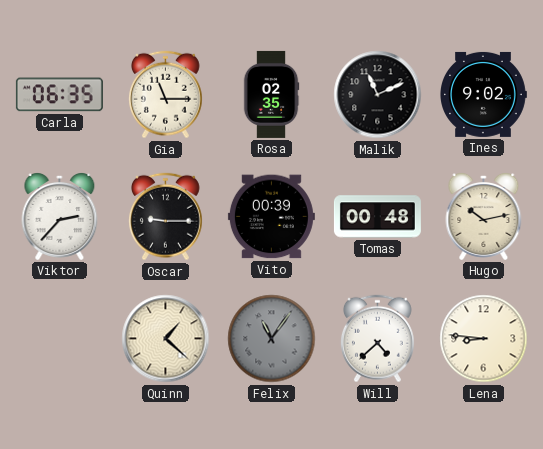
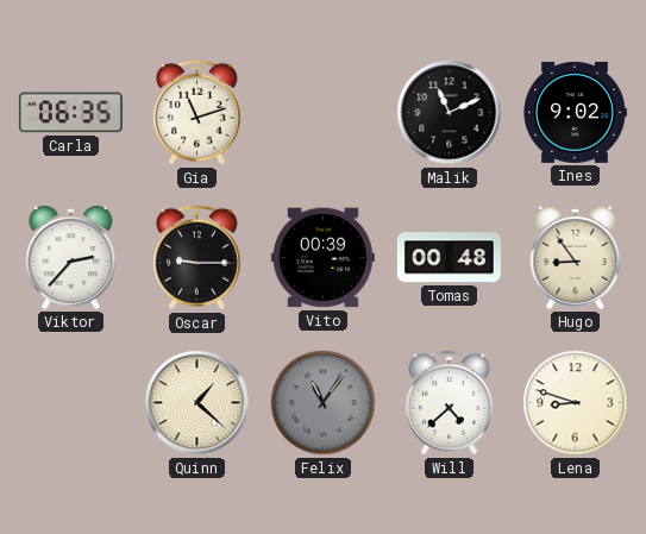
Gia: 11:15 -> 11:12
Rosa: 02:35 -> none
Hugo: 10:13 -> 8:54
Lena: 8:46 -> 8:48
